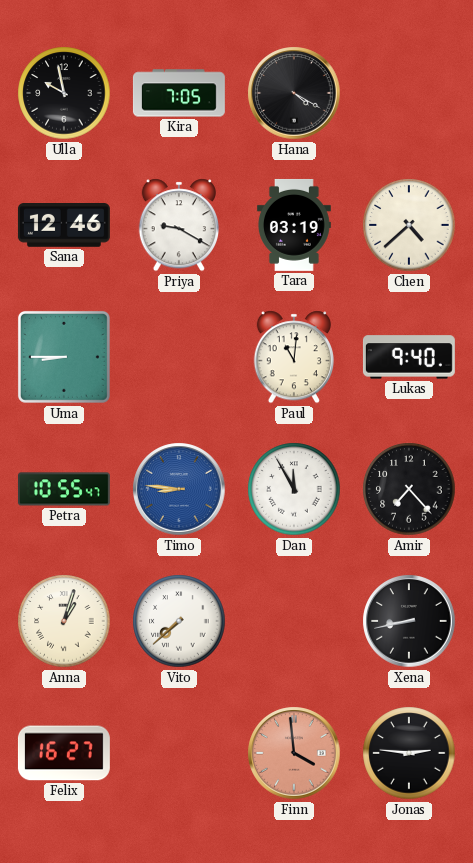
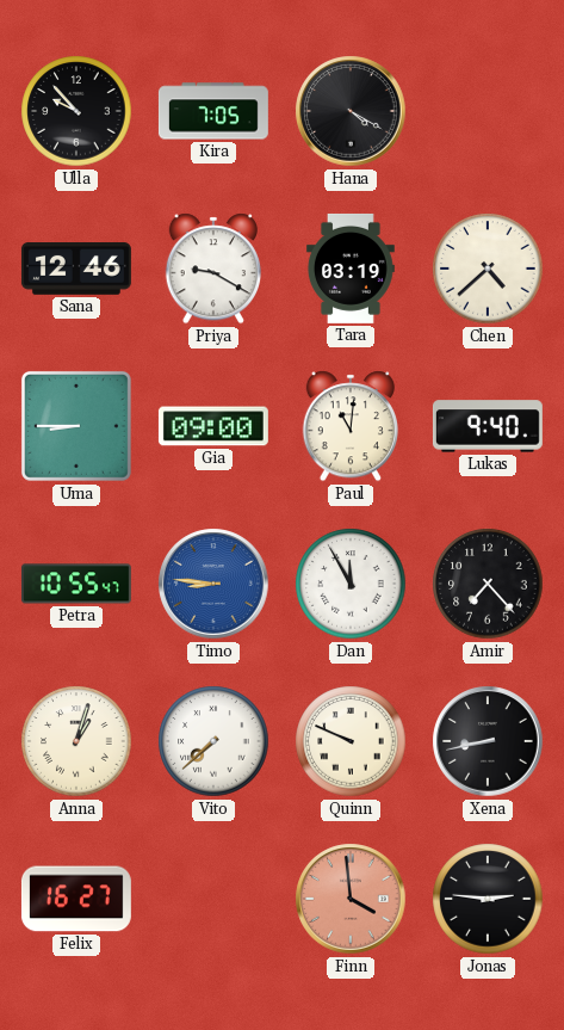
Ulla: 9:58 -> 9:53
Gia: none -> 09:00
Quinn: none -> 9:49
